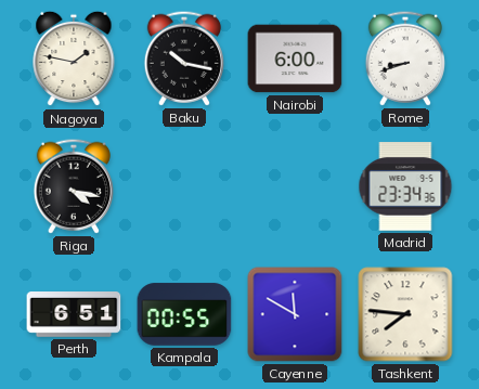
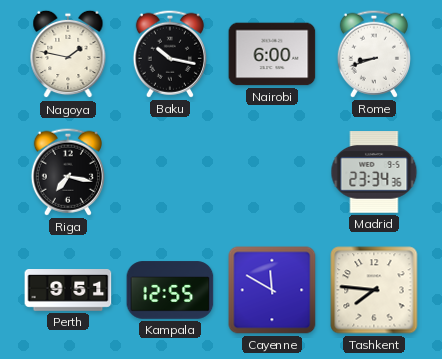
Riga: 4:17 -> 7:17
Perth: 6:51 -> 9:51
Kampala: 00:55 -> 12:55
